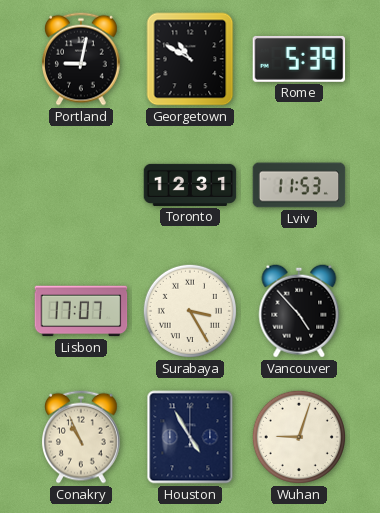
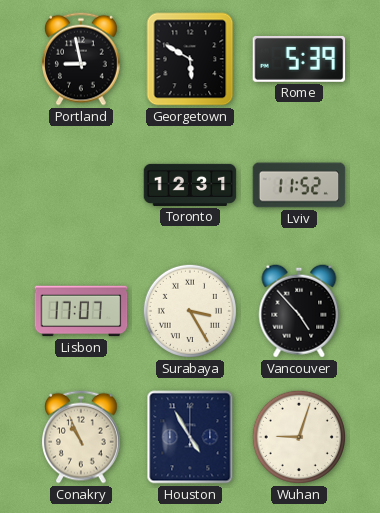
Portland: 9:02 -> 8:58
Georgetown: 10:50 -> 5:50
Lviv: 11:53 -> 11:52
